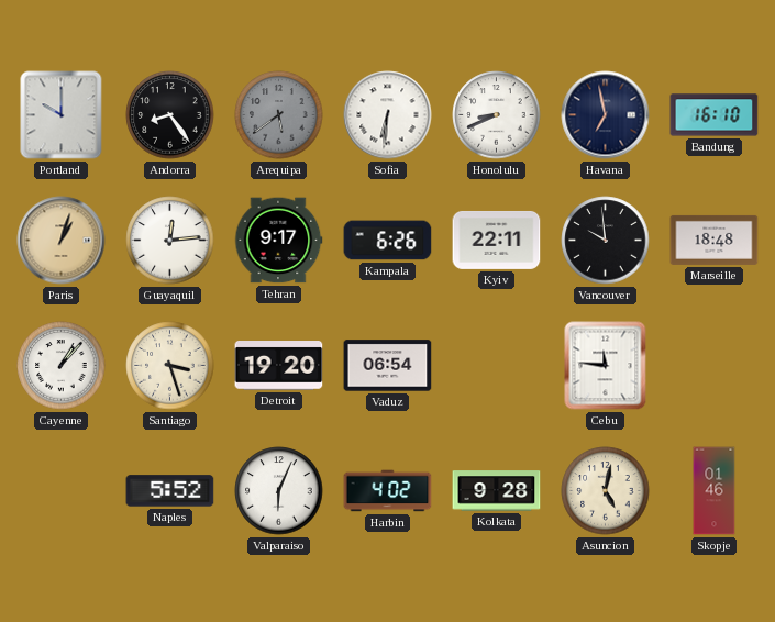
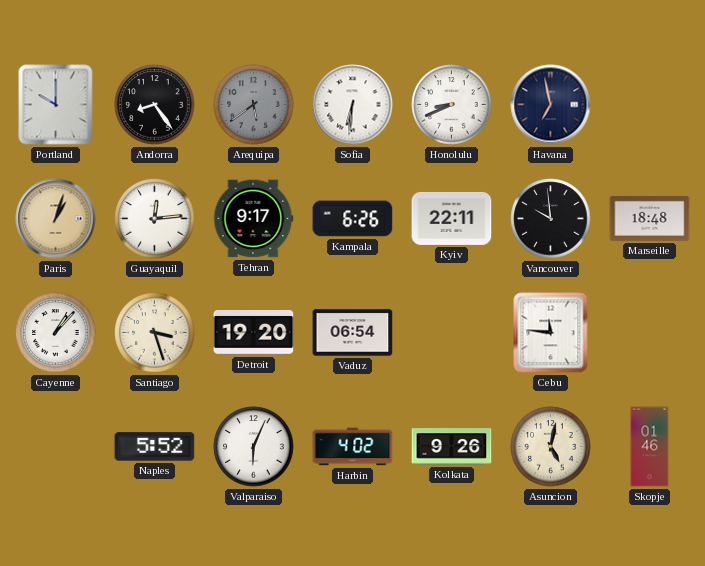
Bandung: 16:10 -> none
Kolkata: 9:28 -> 9:26
